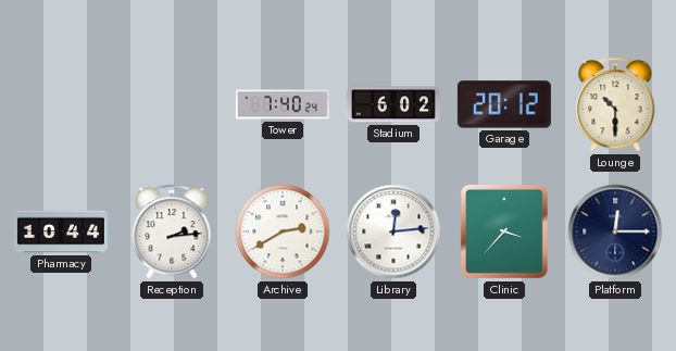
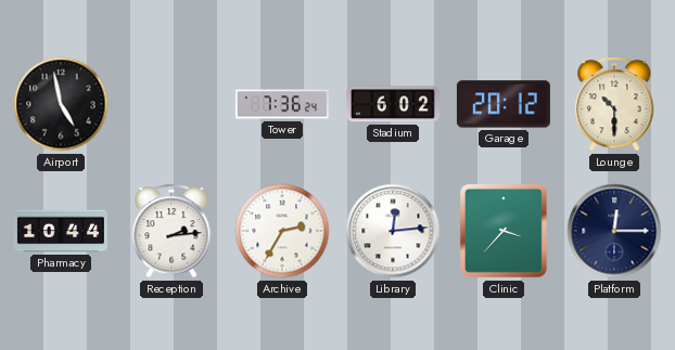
Airport: none -> 4:58
Tower: 7:40 -> 7:36
Archive: 2:40 -> 2:35
